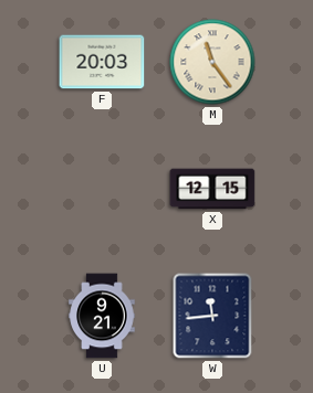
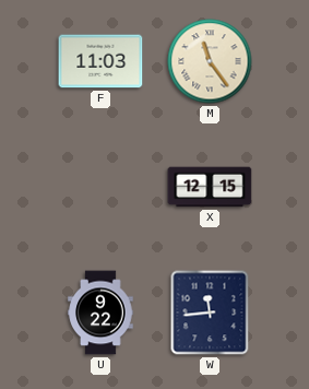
F: 20:03 -> 11:03
U: 9:21 -> 9:22
